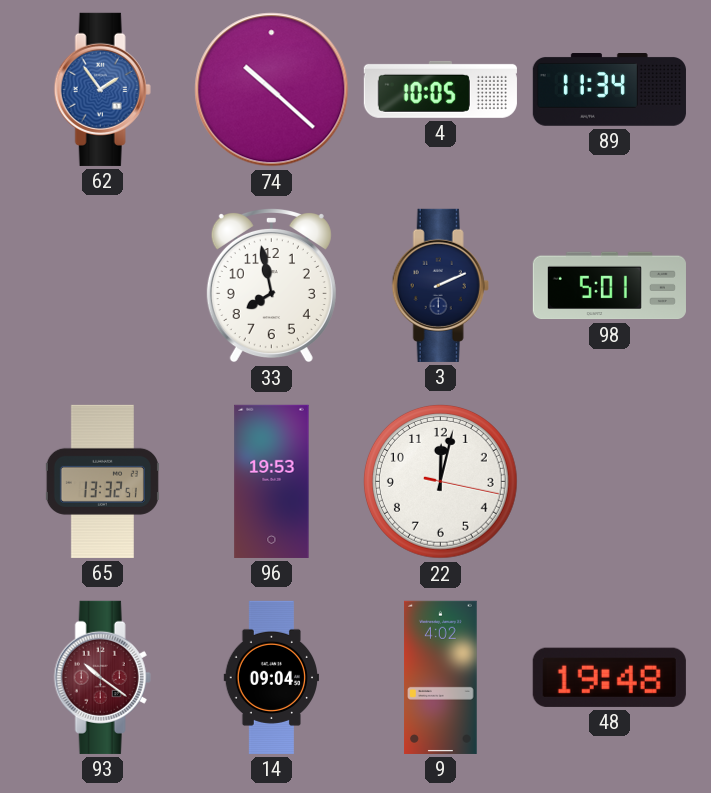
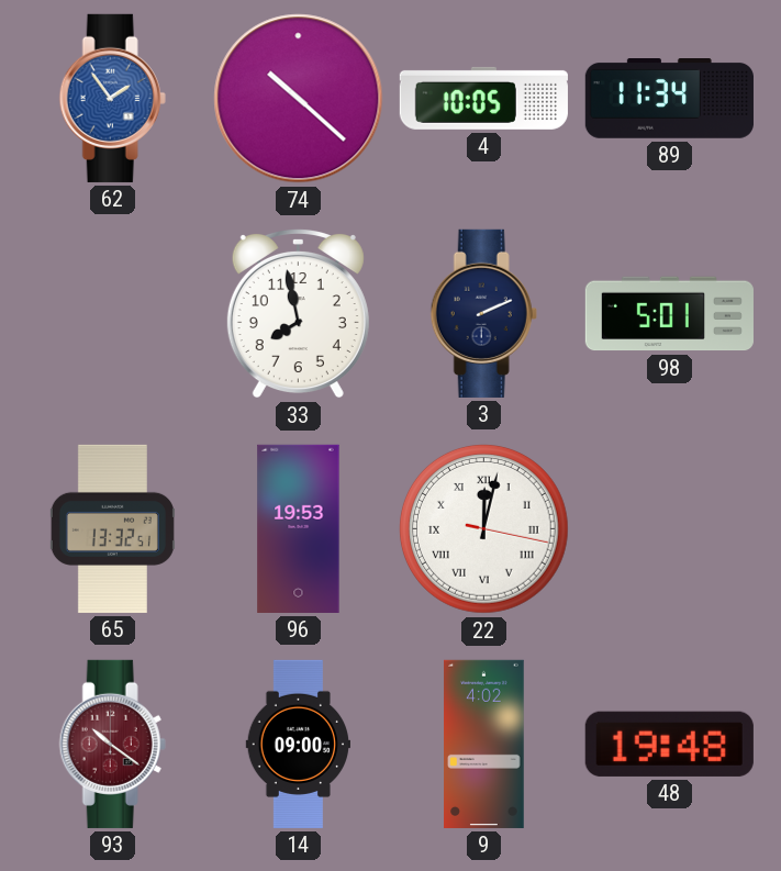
22 numerals: Arabic -> Roman
14: 09:04 -> 09:00
